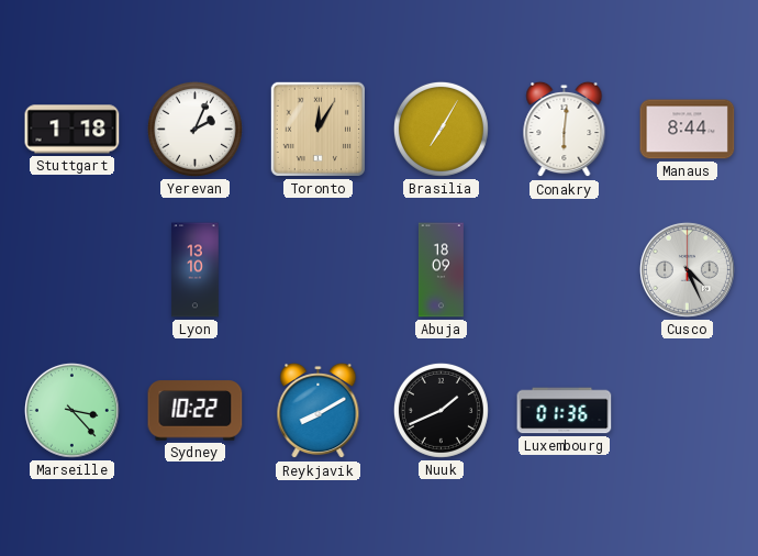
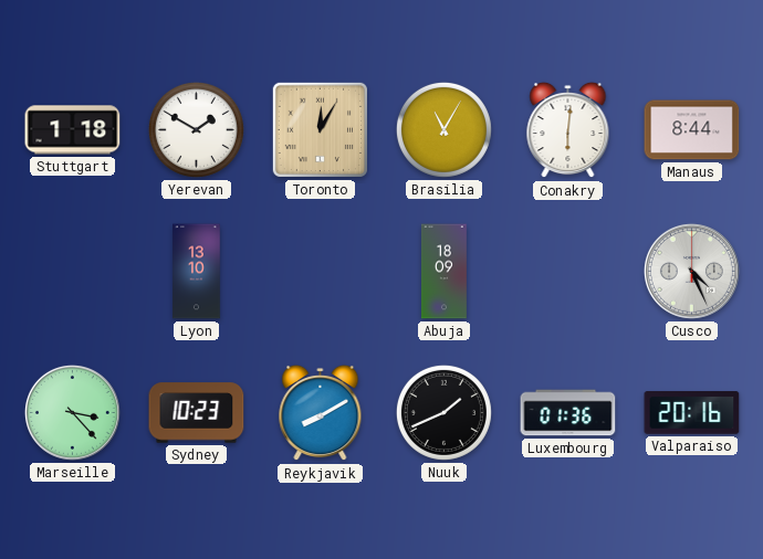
Yerevan: 2:04 -> 1:50
Brasilia: 7:05 -> 11:05
Sydney: 10:22 -> 10:23
Valparaiso: none -> 20:16
